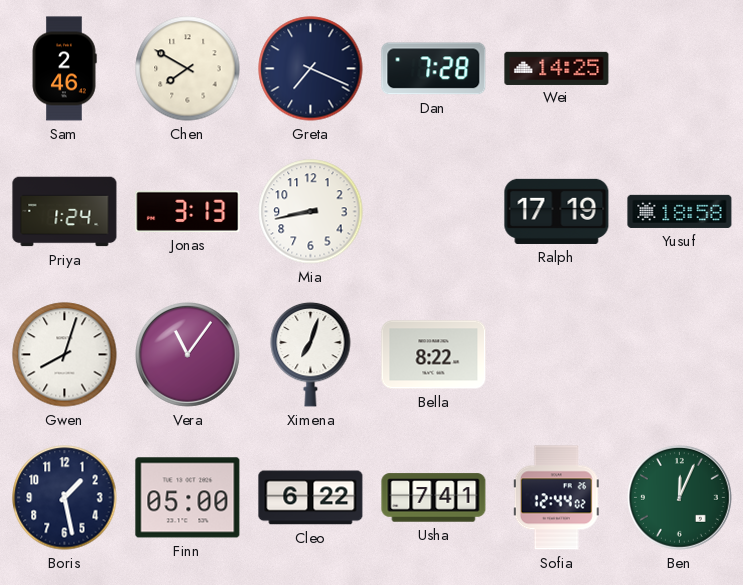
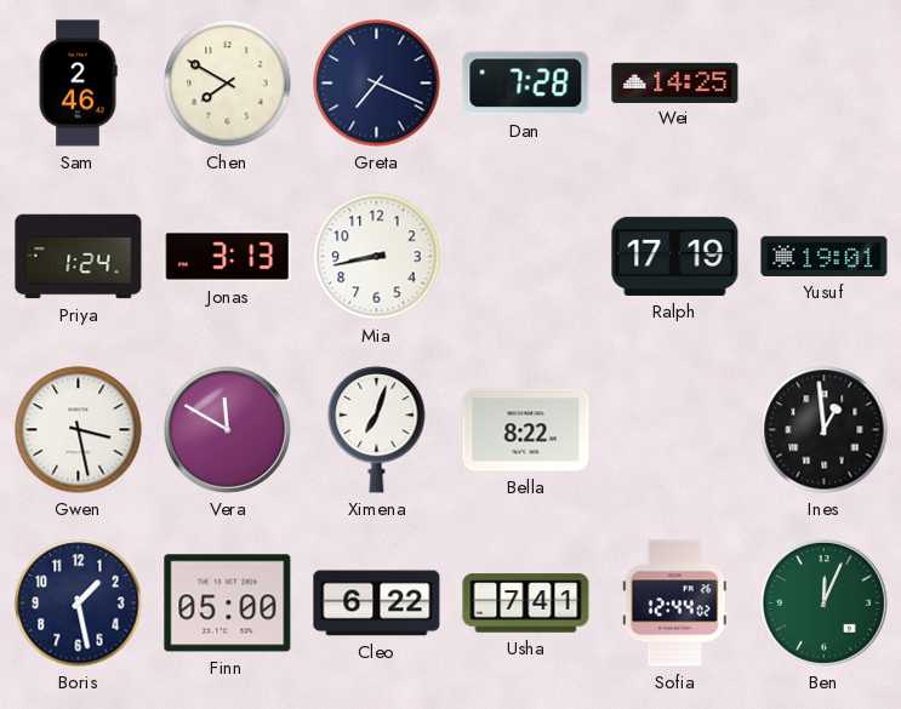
Yusuf: 18:58 -> 19:01
Gwen: 8:03 -> 3:28
Vera: 11:06 -> 11:50
Ines: none -> 12:59
